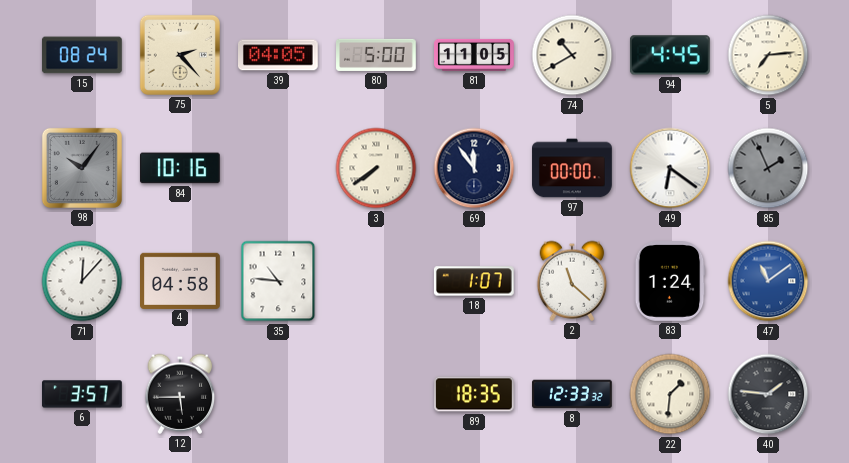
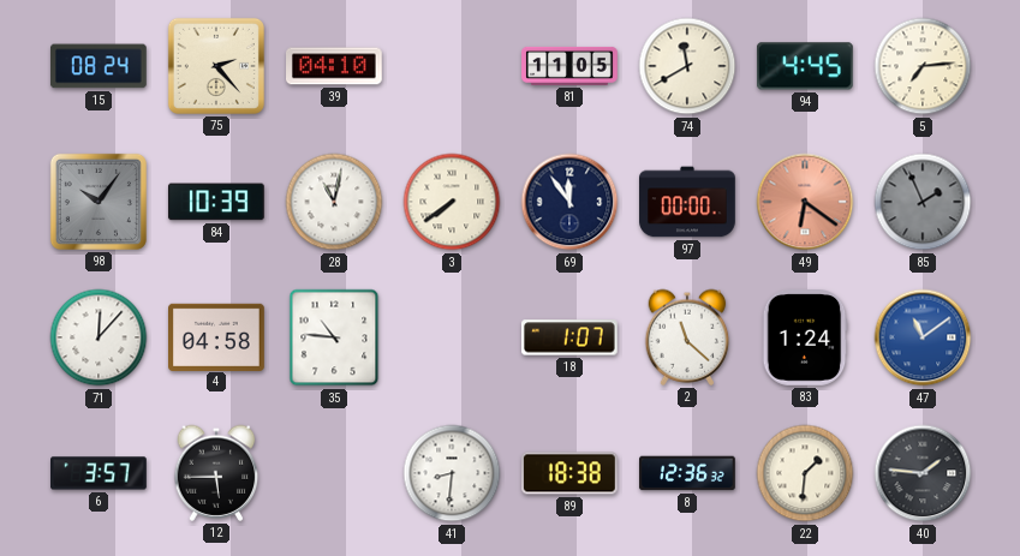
39: 04:05 -> 04:10
80: 5:00 -> none
74: 10:40 -> 11:40
84: 10:16 -> 10:39
28: none -> 11:02
49 dial: white -> salmon
41: none -> 8:31
89: 18:35 -> 18:38
8: 12:33 -> 12:36
